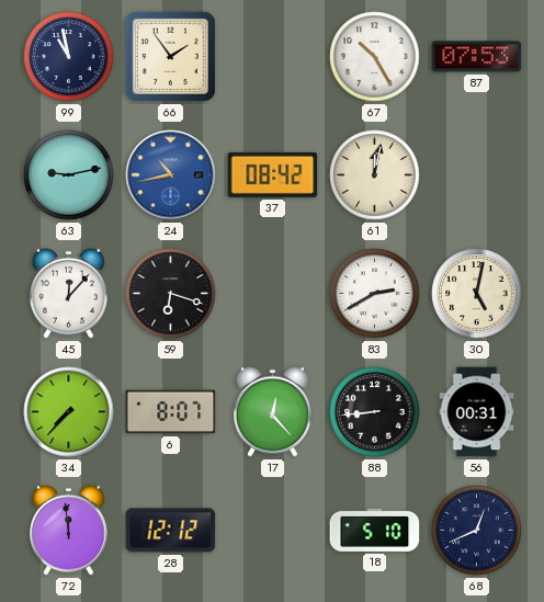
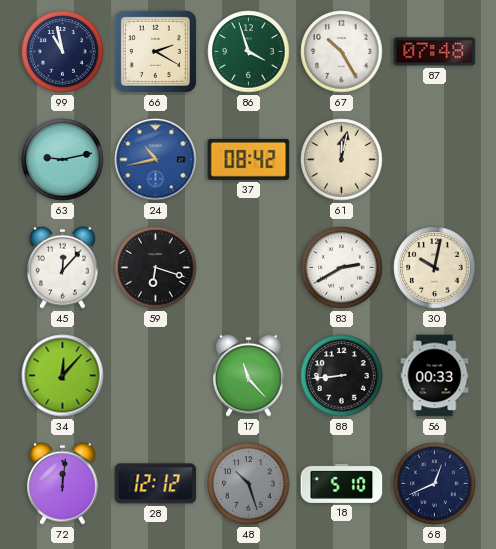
66: 1:54 -> 2:20
86: none -> 3:57
87: 07:53 -> 07:48
30: 5:02 -> 10:02
34: 7:37 -> 12:07
6: 8:07 -> none
17: 12:23 -> 11:23
56: 00:31 -> 00:33
72: 11:59 -> 12:01
48: none -> 10:27
